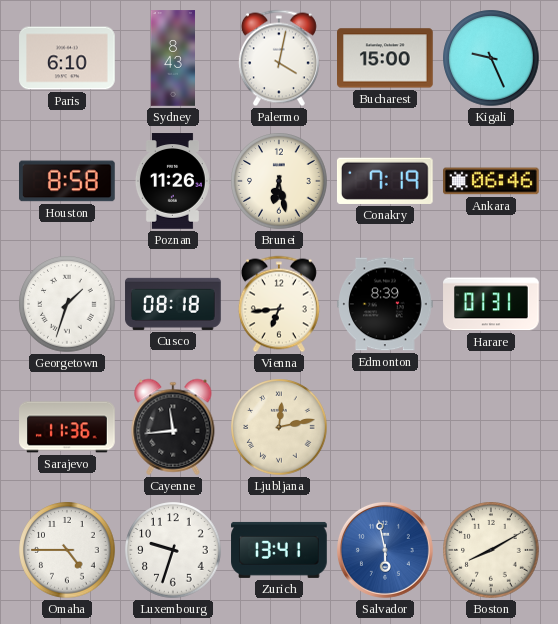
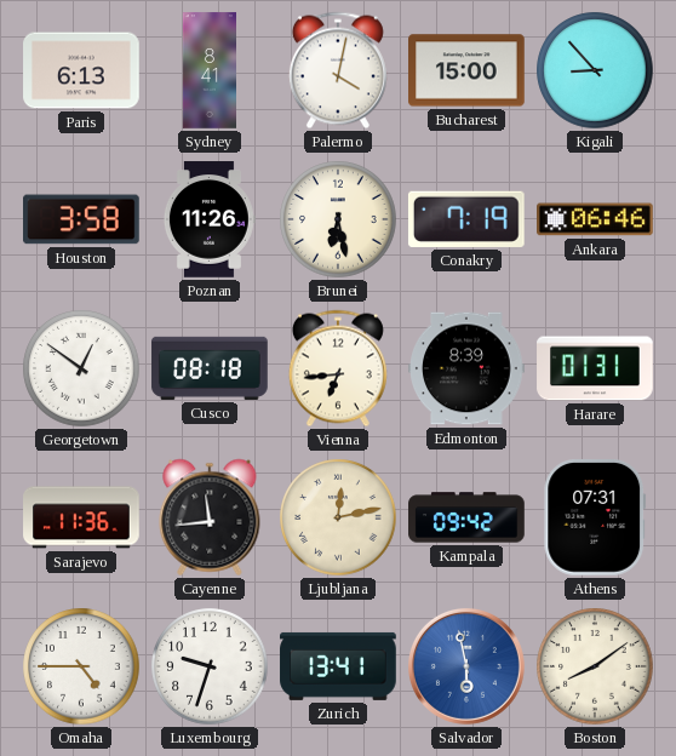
Paris: 6:10 -> 6:13
Sydney: 8:43 -> 8:41
Kigali: 9:26 -> 8:53
Houston: 8:58 -> 3:58
Georgetown: 1:33 -> 12:51
Kampala: none -> 09:42
Athens: none -> 07:31
Boston: 8:10 -> 8:09
